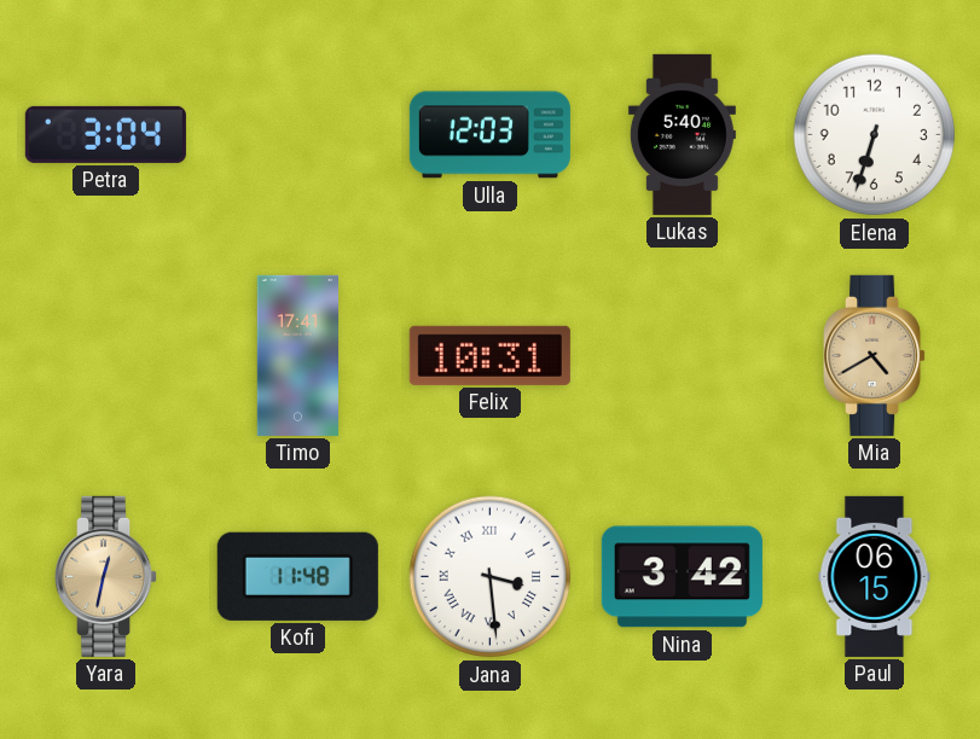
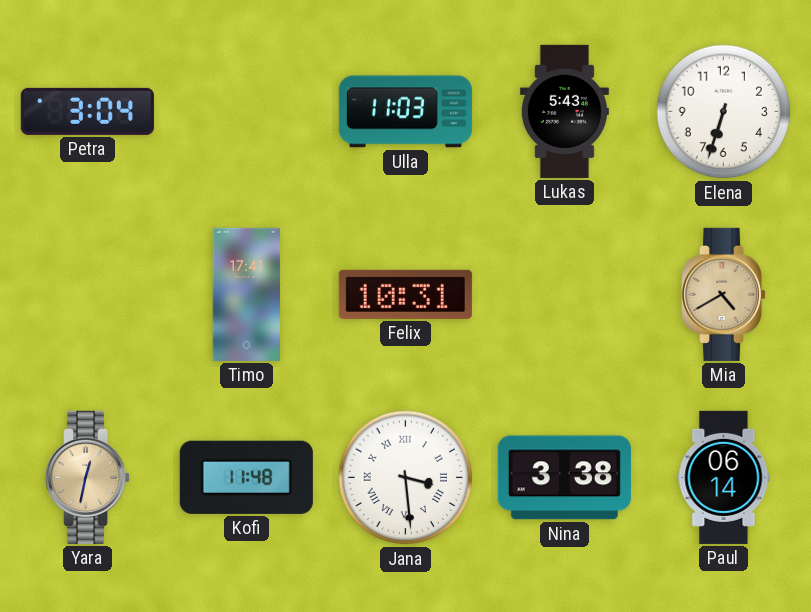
Ulla: 12:03 -> 11:03
Lukas: 5:40 -> 5:43
Nina: 3:42 -> 3:38
Paul: 06:15 -> 06:14
